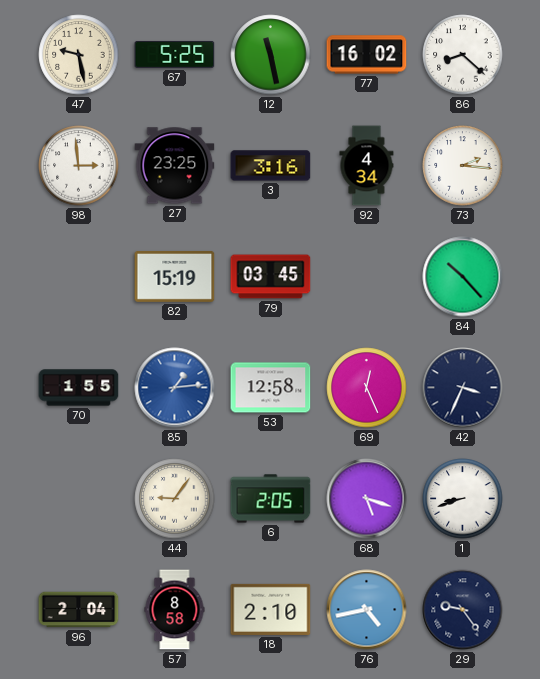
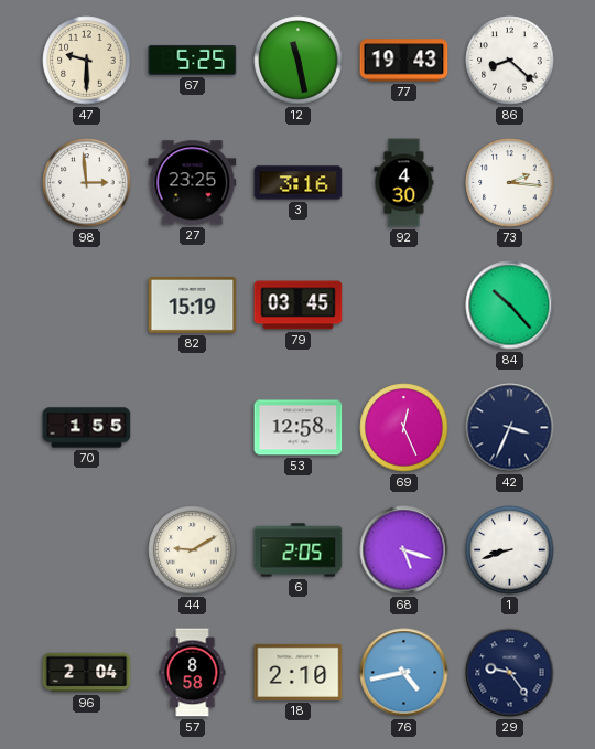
47: 9:28 -> 9:30
77: 16:02 -> 19:43
92: 4:34 -> 4:30
85: 1:14 -> none
44: 9:06 -> 9:10
